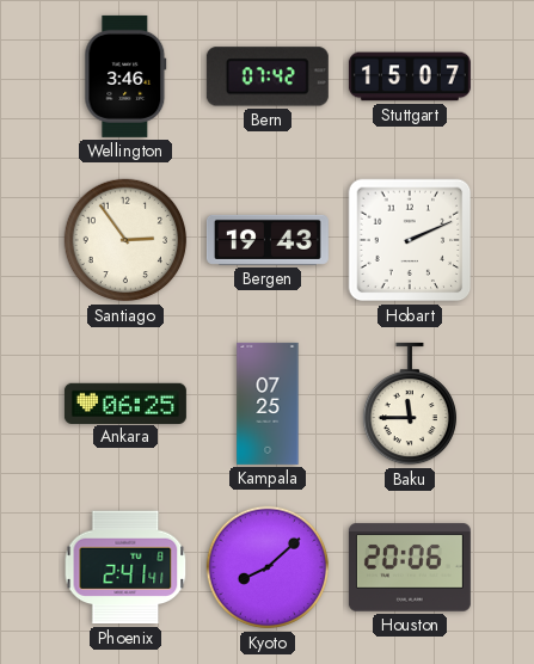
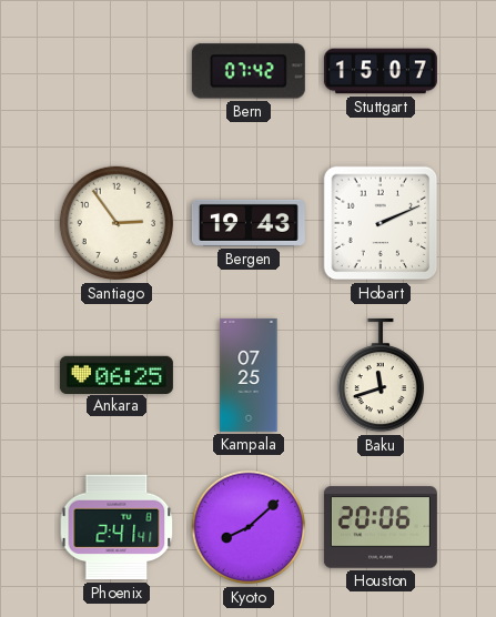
Wellington: 3:46 -> none
Baku: 11:45 -> 11:42
